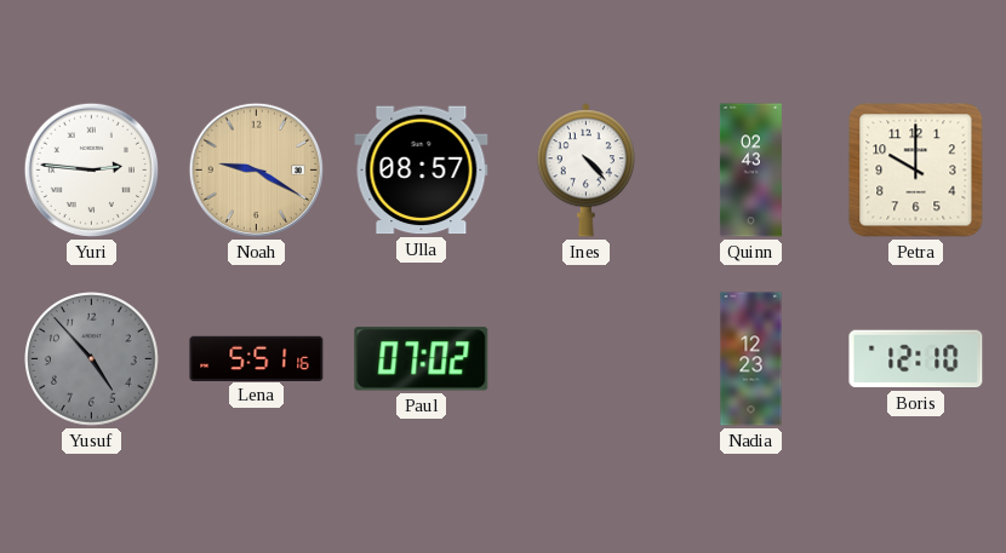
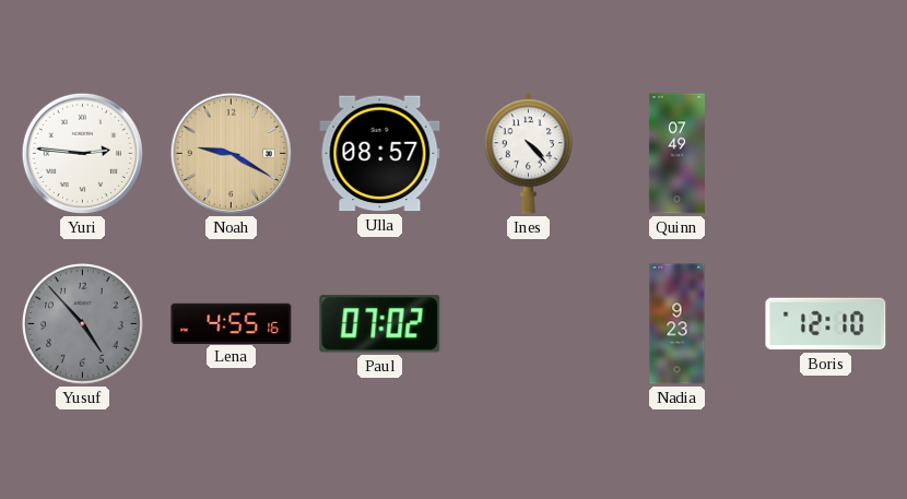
Quinn: 02:43 -> 07:49
Petra: 10:00 -> none
Lena: 5:51 -> 4:55
Nadia: 12:23 -> 9:23
